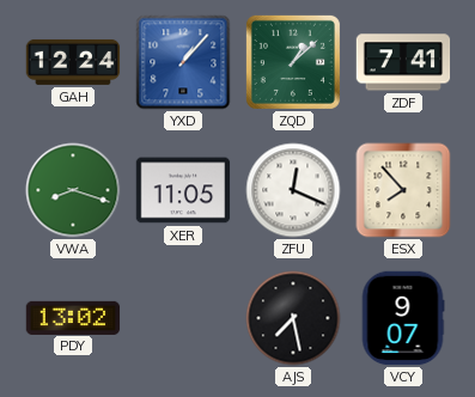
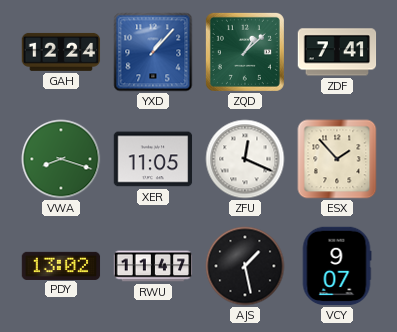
ESX: 7:53 -> 1:53
RWU: none -> 11:47
AJS: 7:28 -> 1:28
